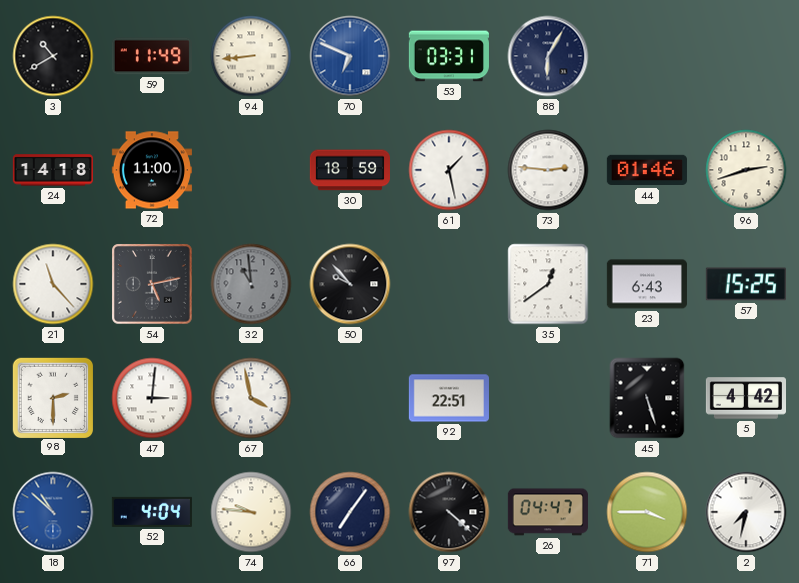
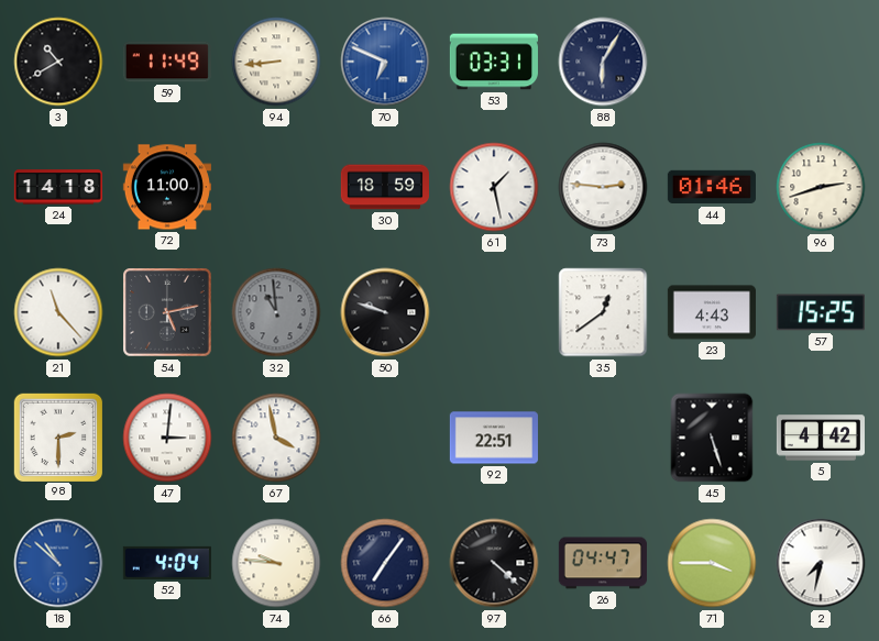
50: 9:53 -> 9:48
23: 6:43 -> 4:43
